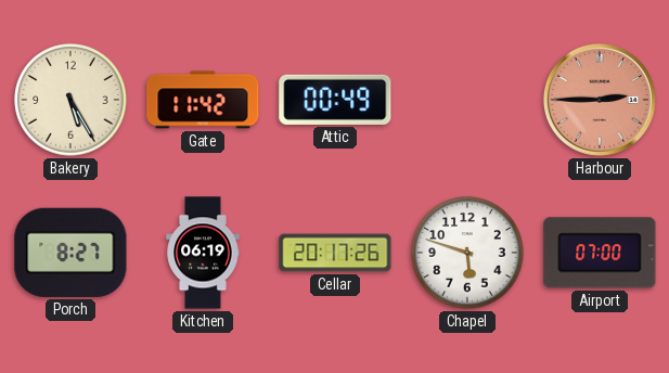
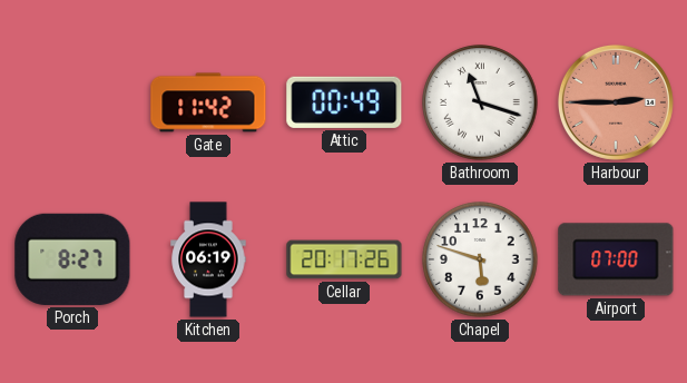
Bakery: 5:25 -> none
Bathroom: none -> 11:18
